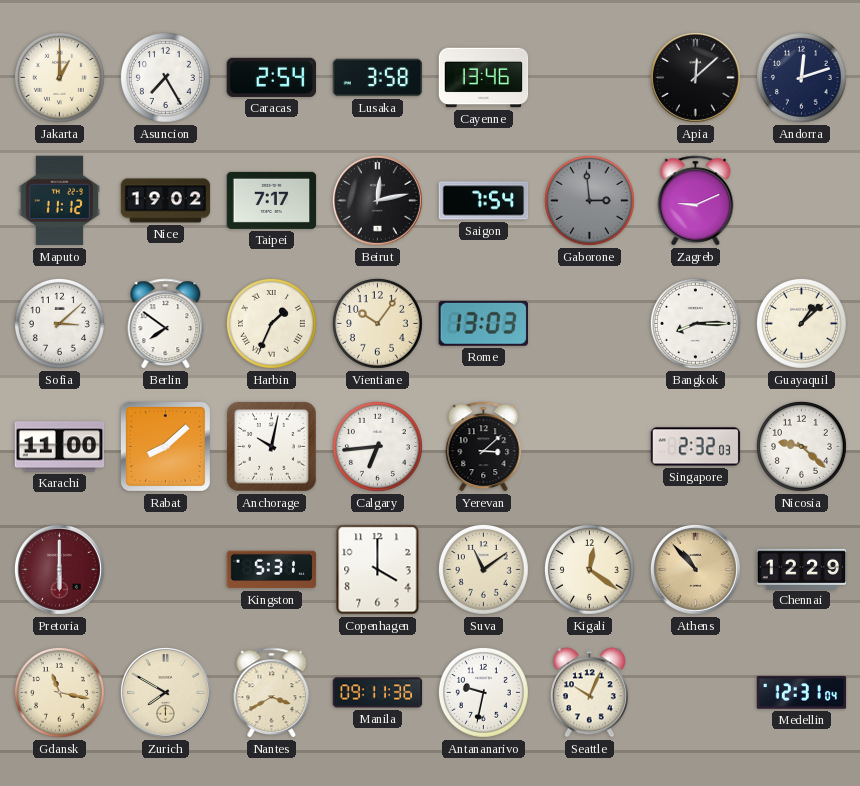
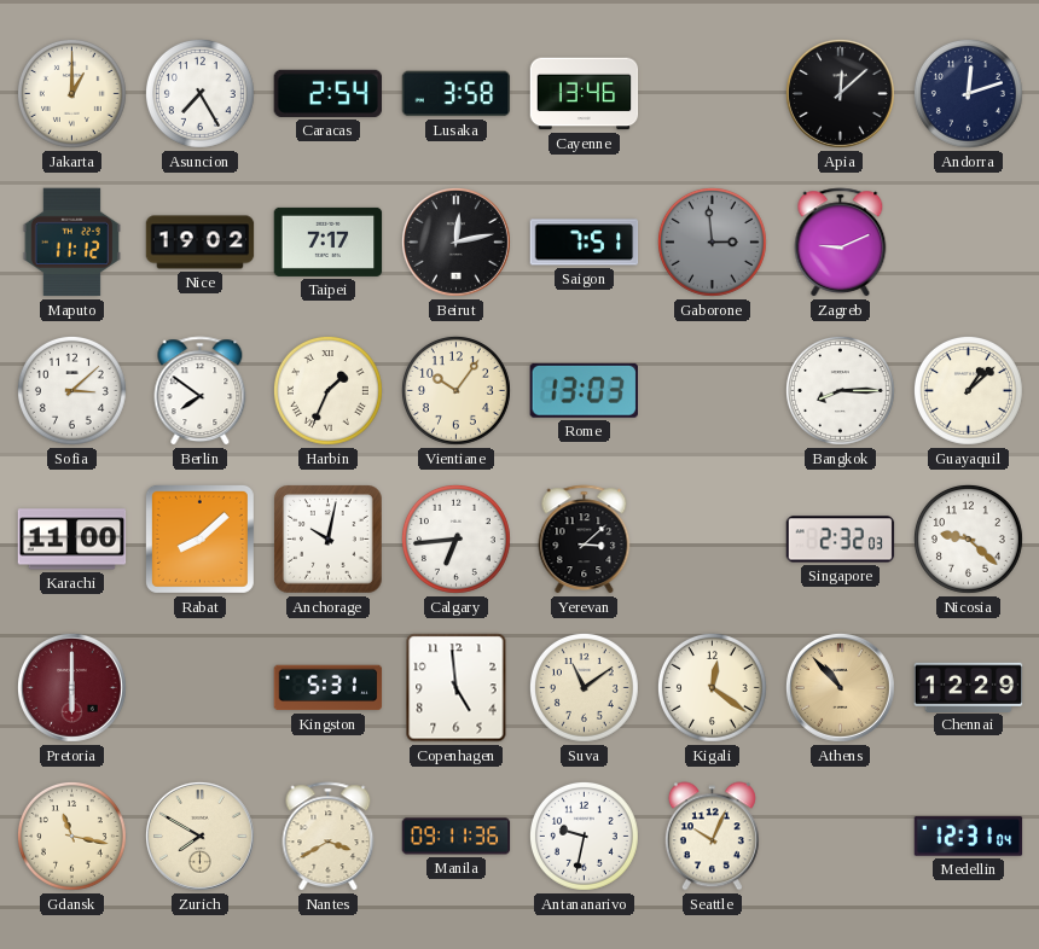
Saigon: 7:54 -> 7:51
Copenhagen: 4:00 -> 4:59
